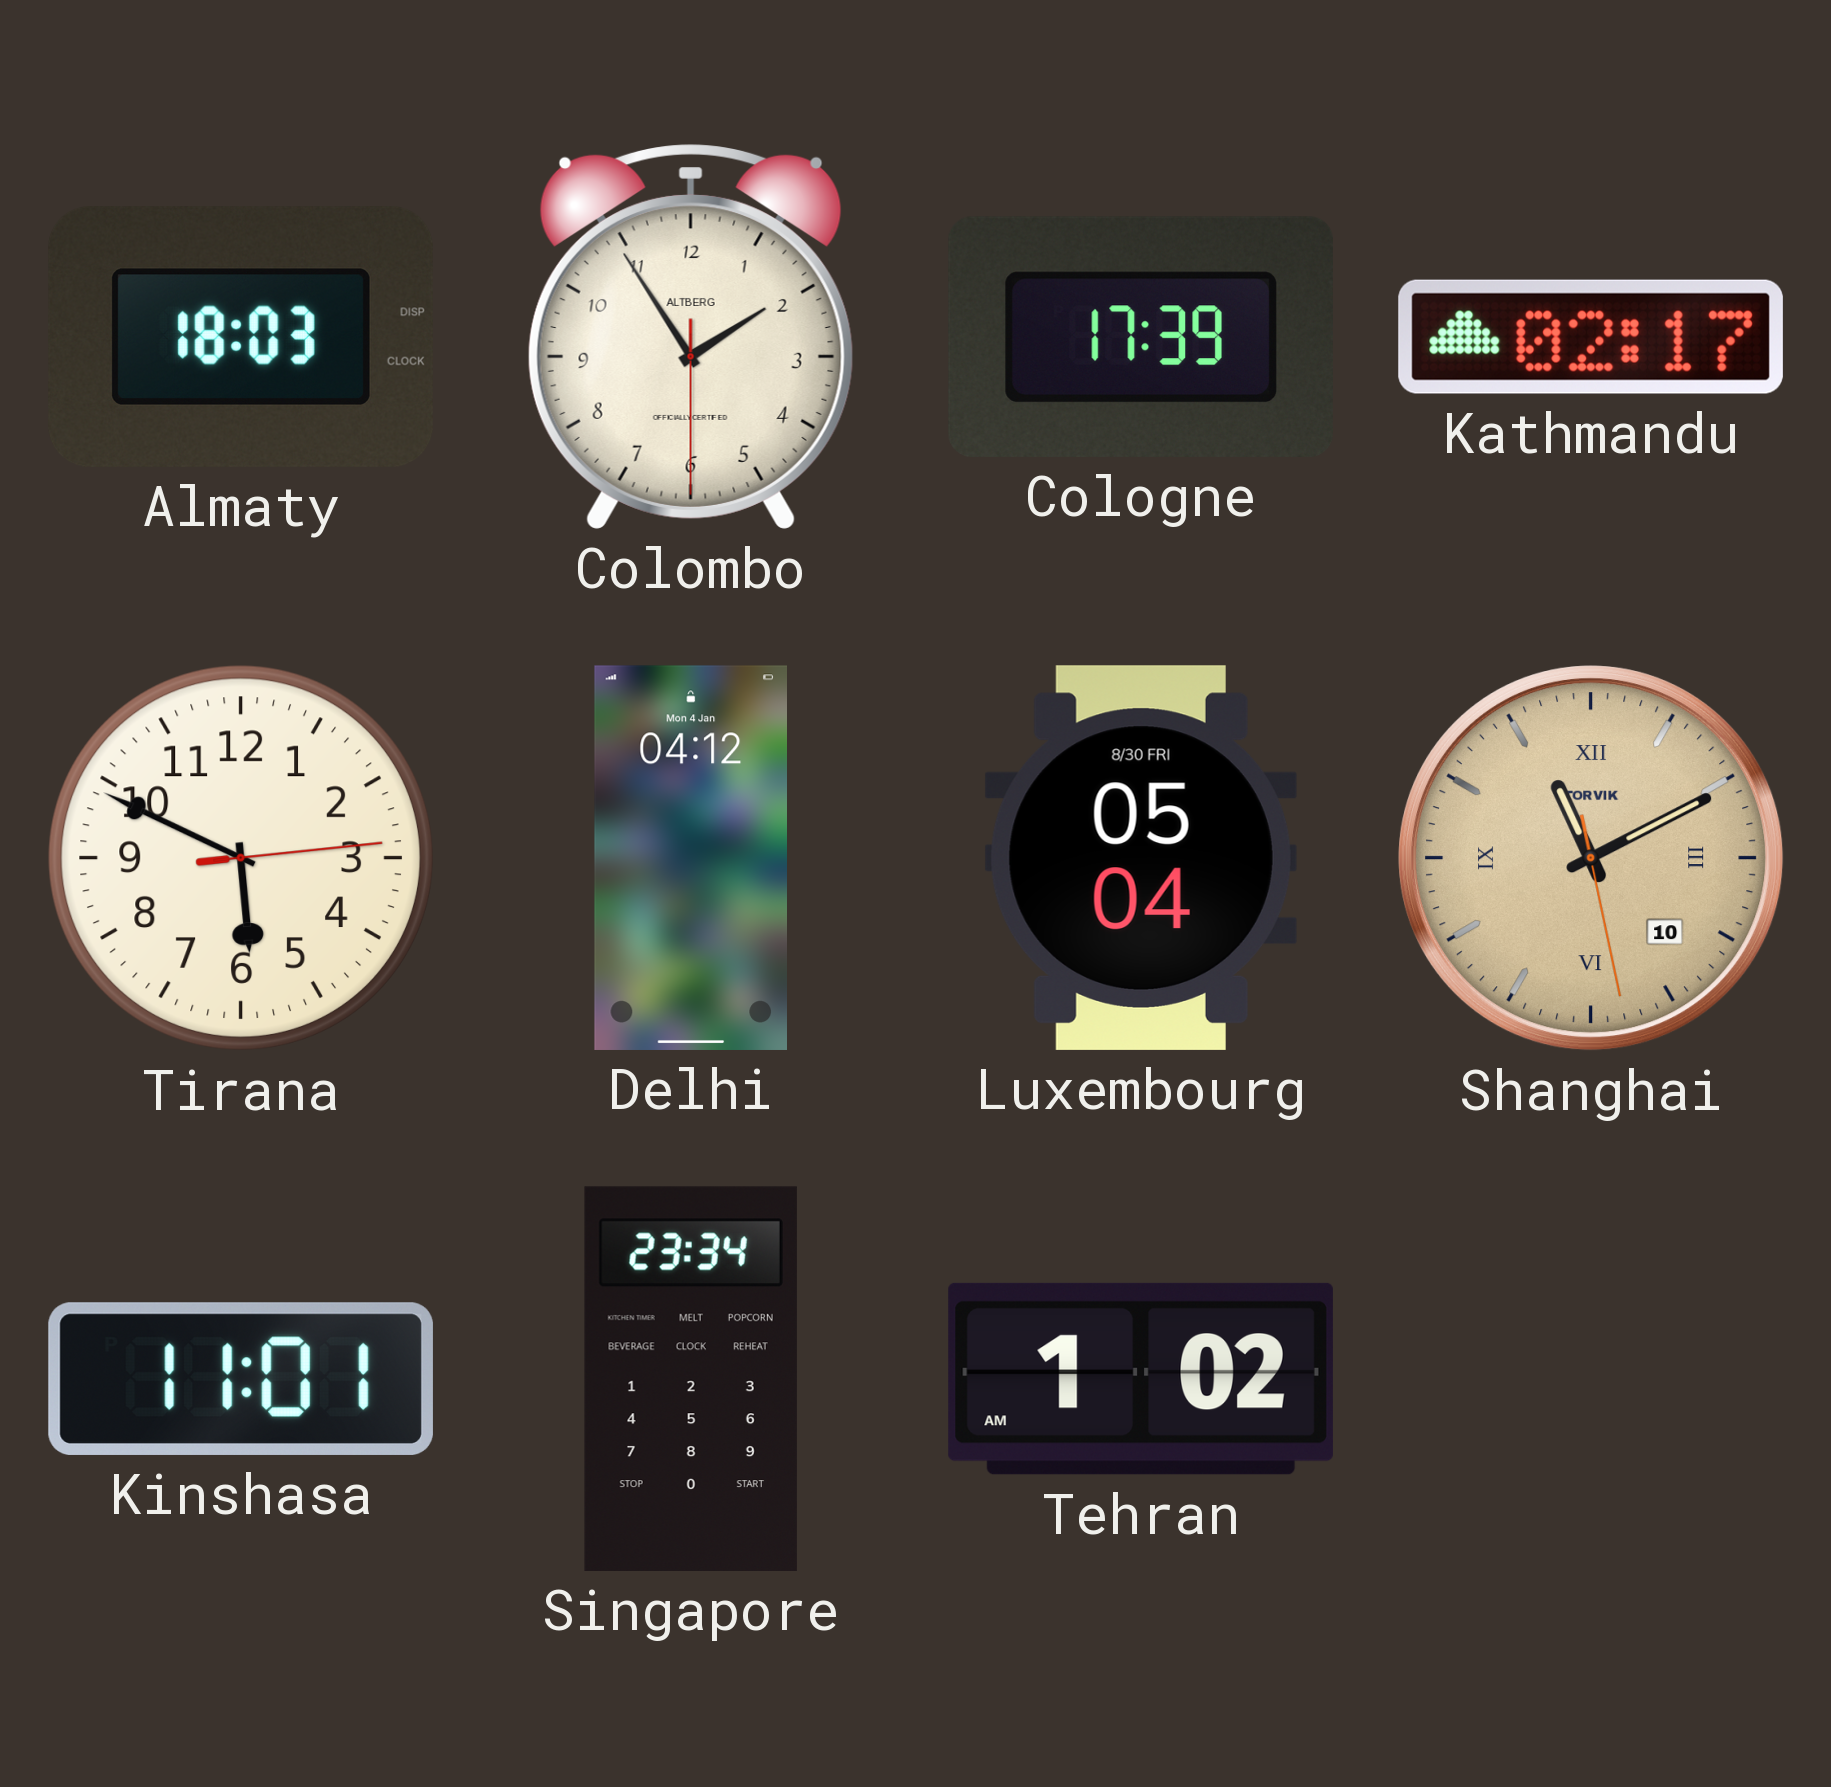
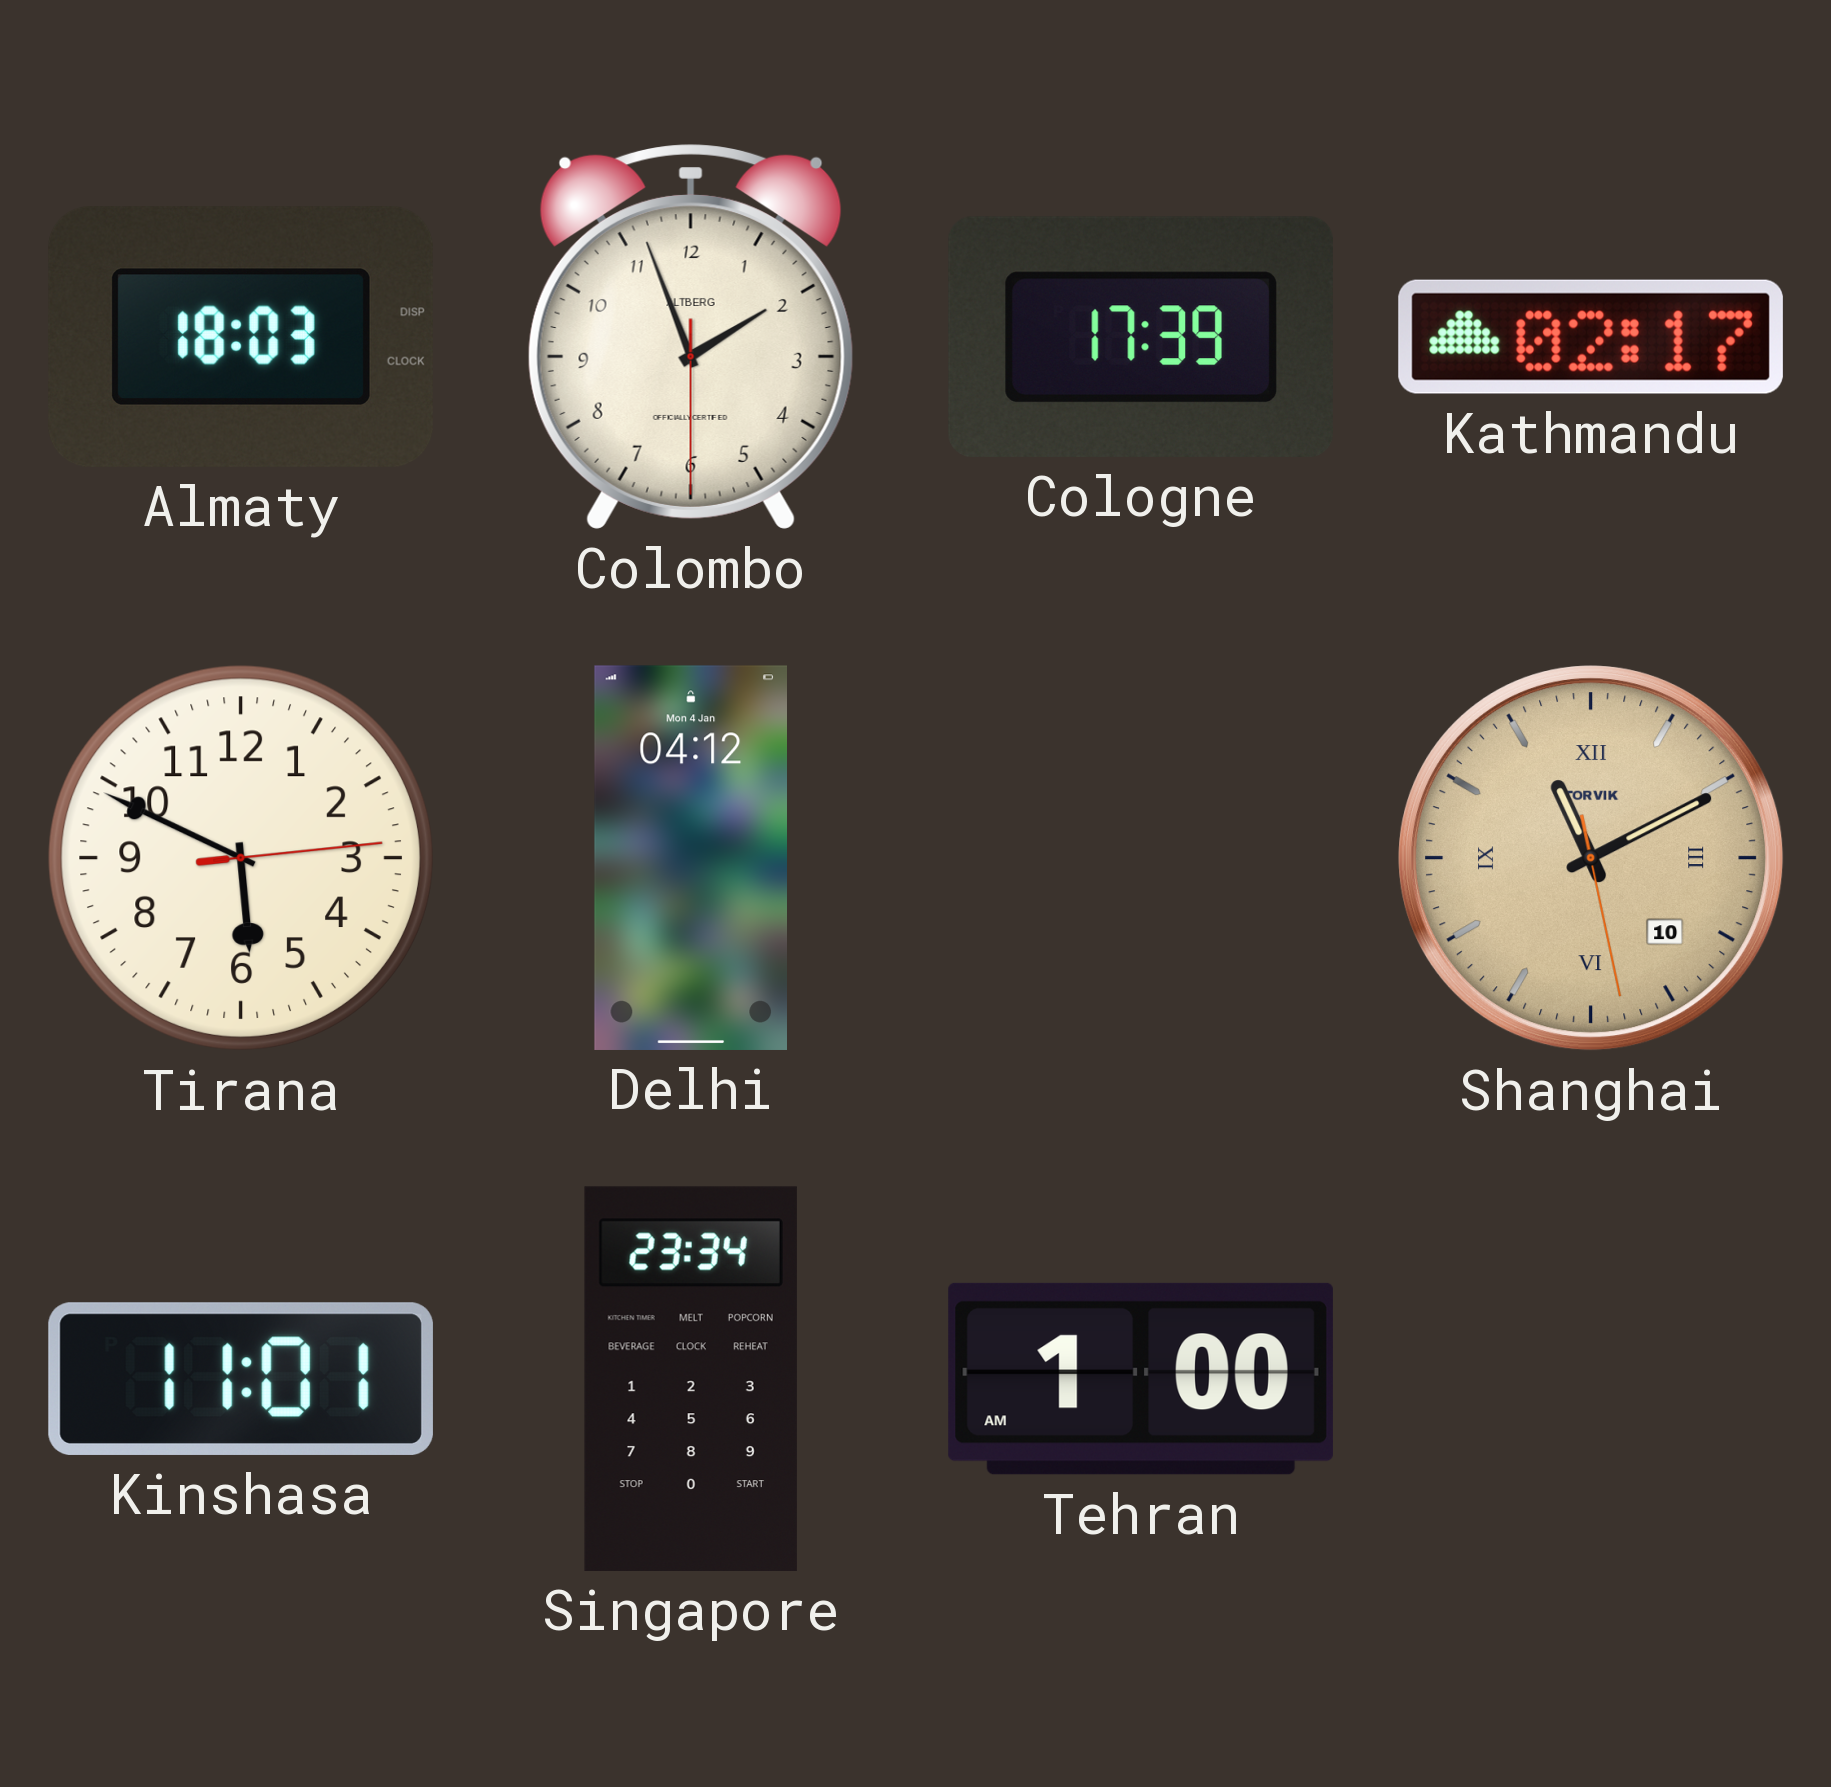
Colombo: 1:54 -> 1:56
Luxembourg: 05:04 -> none
Tehran: 1:02 -> 1:00
